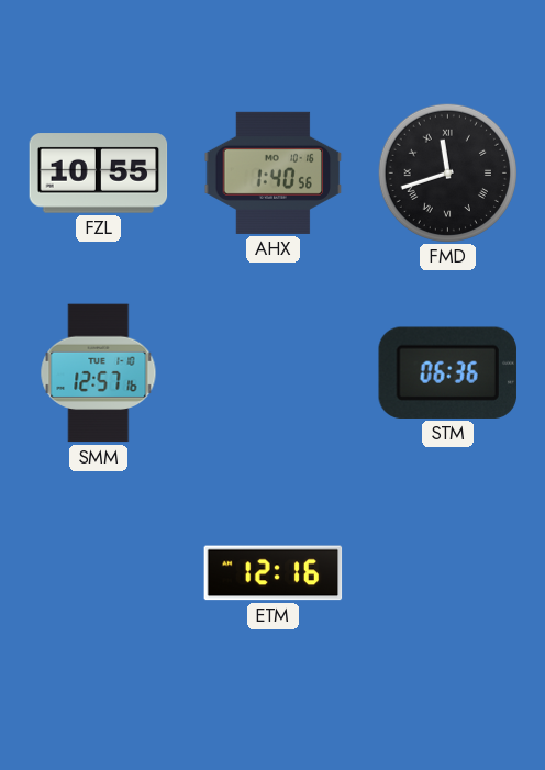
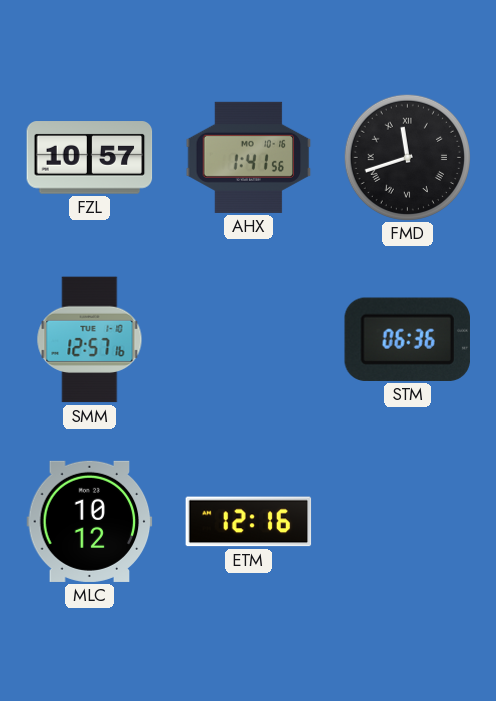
FZL: 10:55 -> 10:57
AHX: 1:40 -> 1:41
MLC: none -> 10:12
